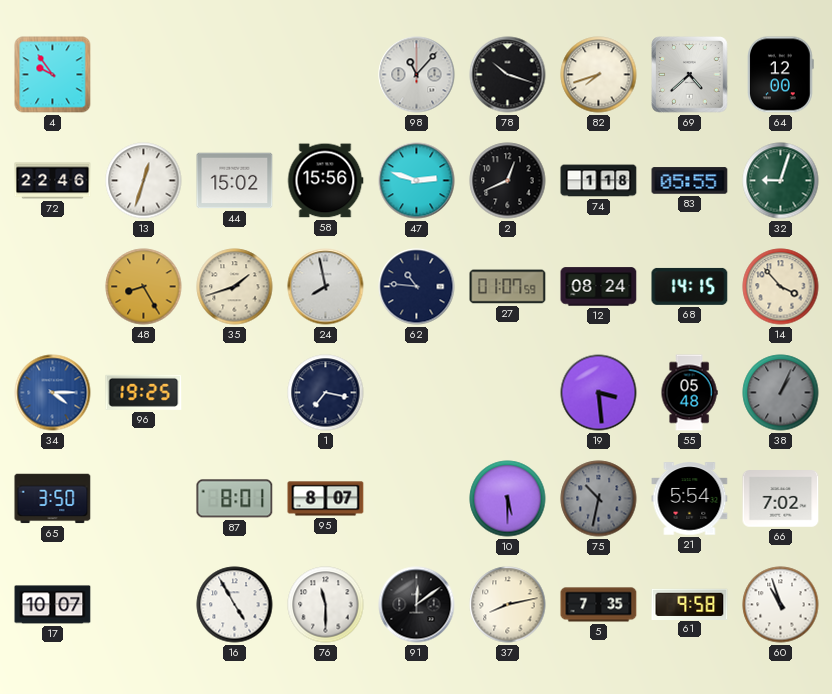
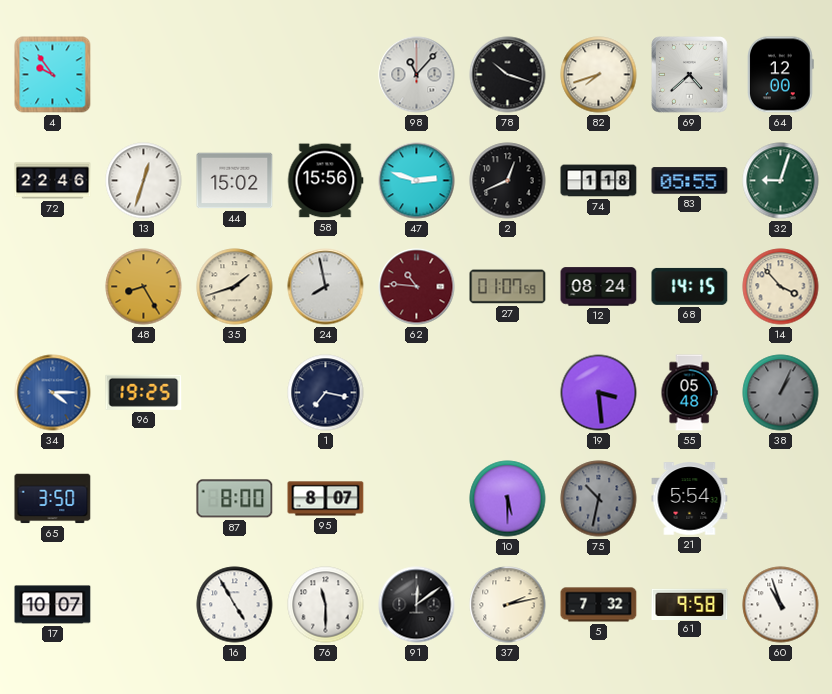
62 dial: navy -> burgundy
87: 8:01 -> 8:00
66: 7:02 -> none
37: 8:13 -> 2:13
5: 7:35 -> 7:32
